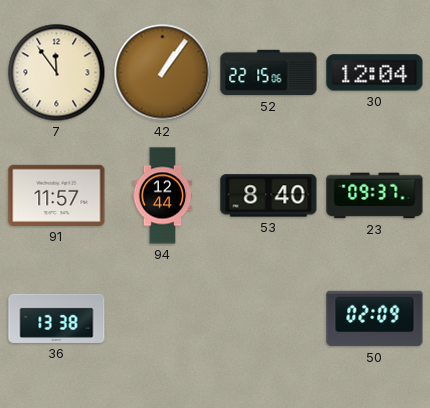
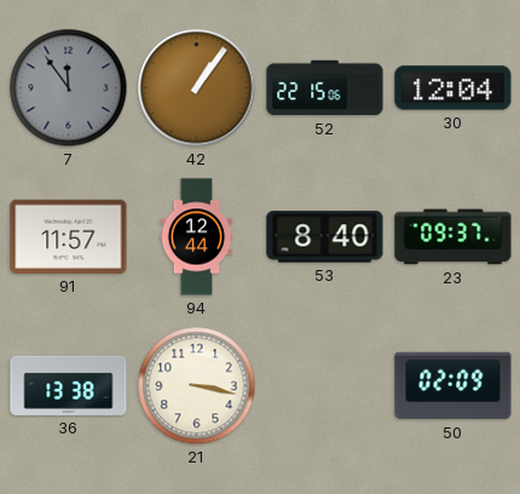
7 dial: cream -> grey
21: none -> 3:17
